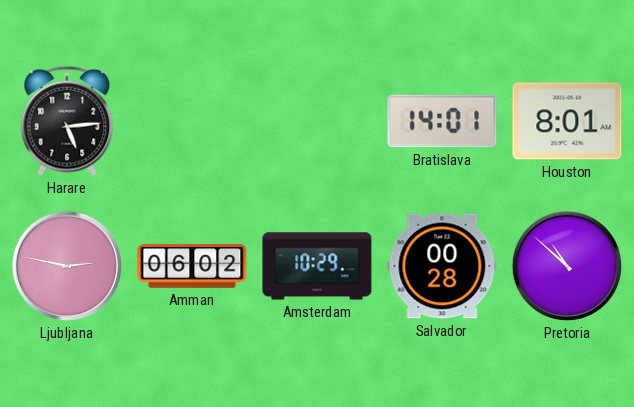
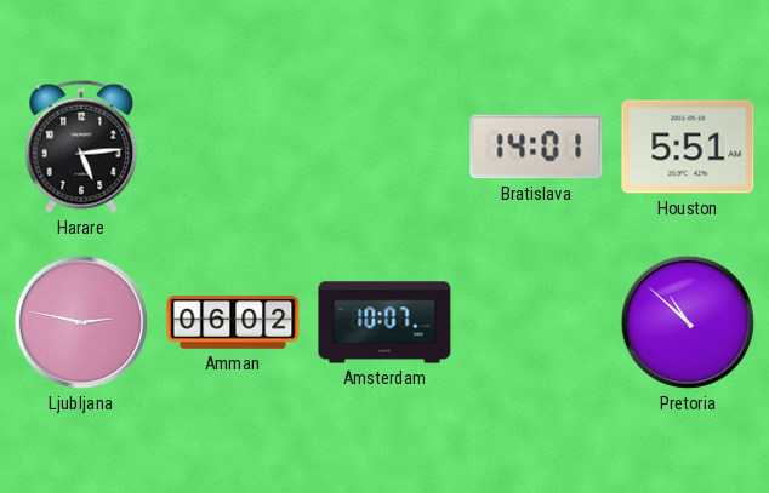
Houston: 8:01 -> 5:51
Amsterdam: 10:29 -> 10:07
Salvador: 00:28 -> none
